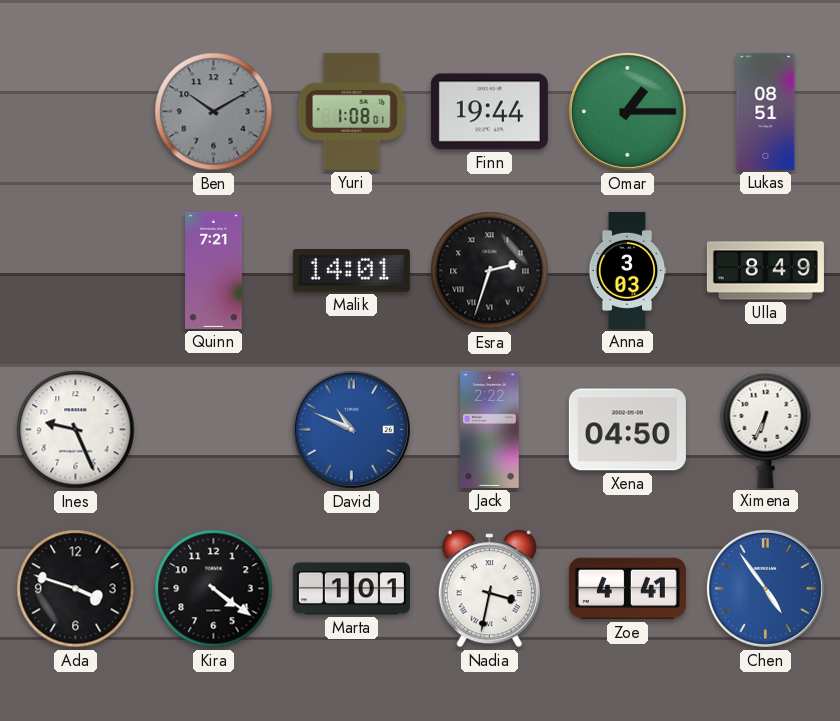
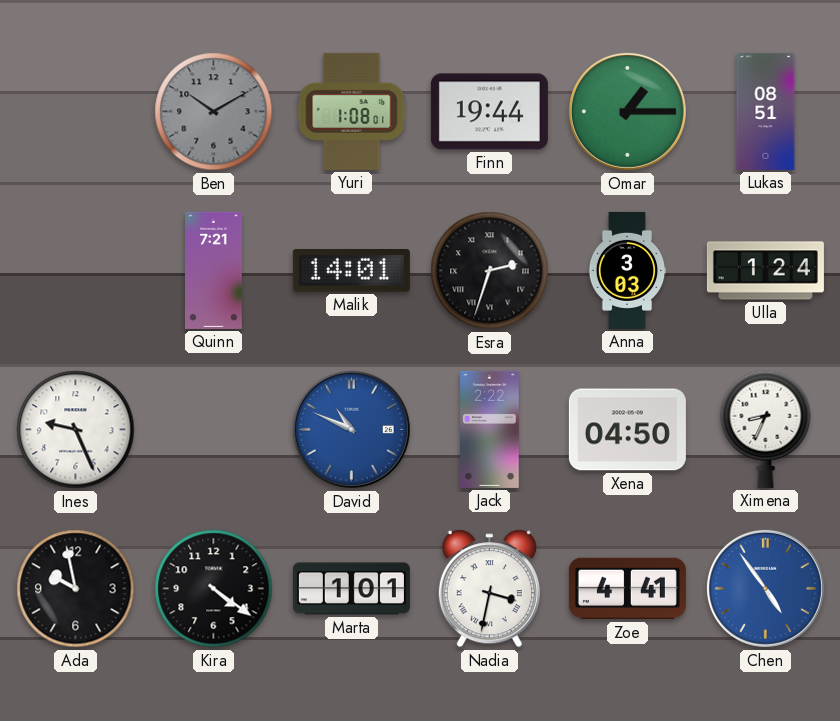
Ulla: 8:49 -> 1:24
Ximena: 6:34 -> 8:34
Ada: 3:48 -> 9:58
